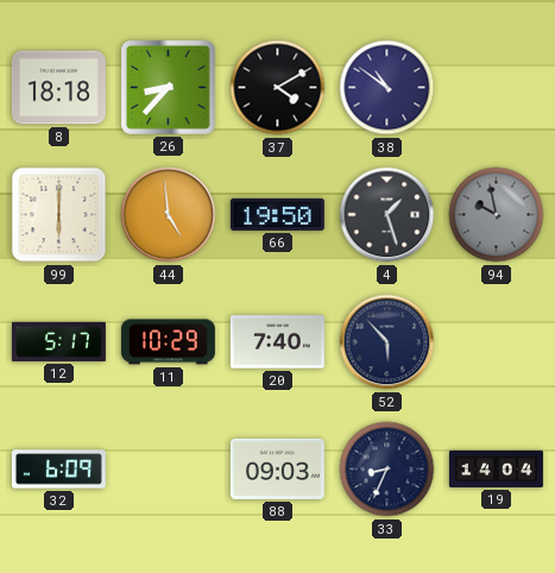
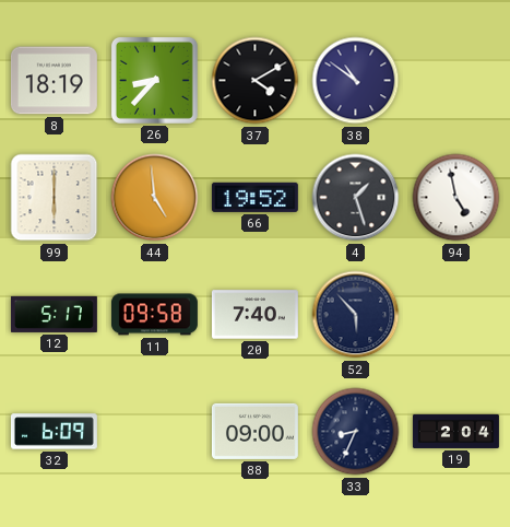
8: 18:18 -> 18:19
66: 19:50 -> 19:52
94: 9:58 -> 4:58
94 dial: grey -> white
11: 10:29 -> 09:58
88: 09:03 -> 09:00
19: 14:04 -> 2:04
